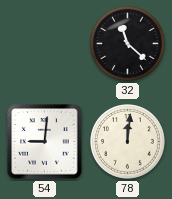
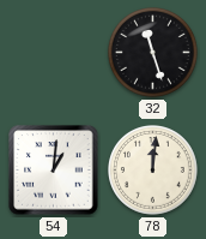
32: 11:22 -> 11:27
54: 9:01 -> 1:01
